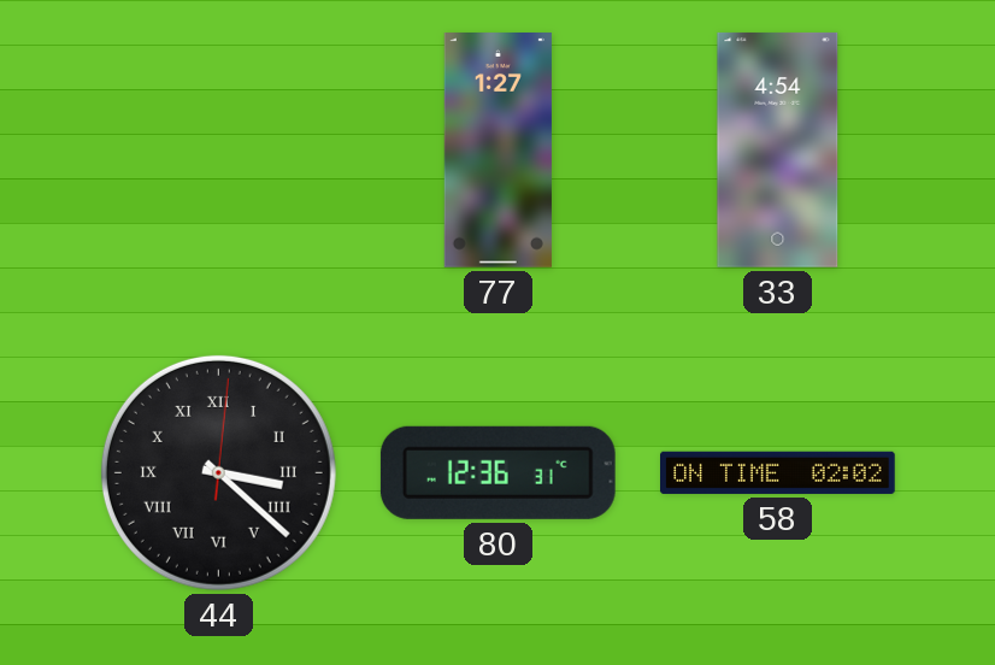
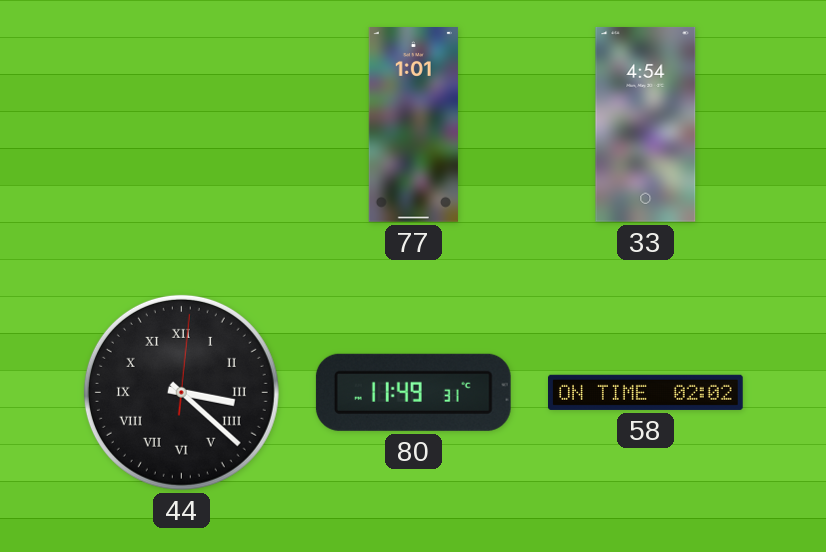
77: 1:27 -> 1:01
80: 12:36 -> 11:49
